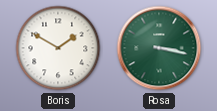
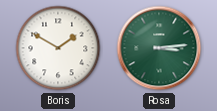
Rosa: 3:17 -> 3:14
